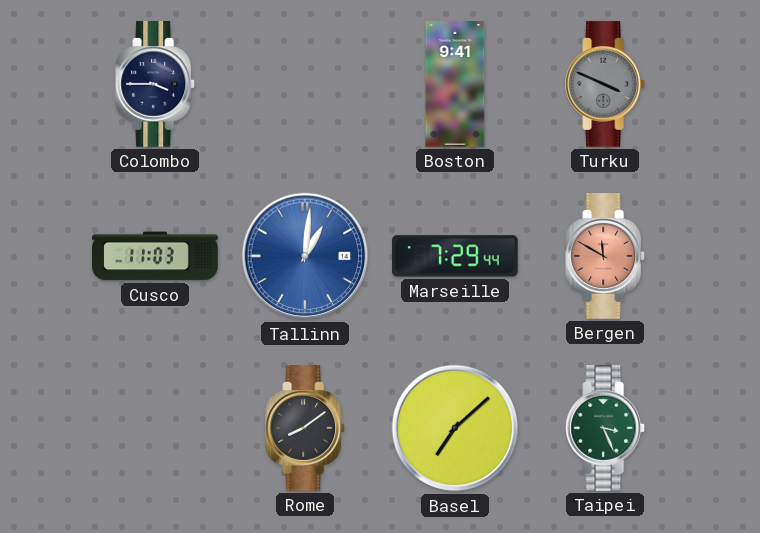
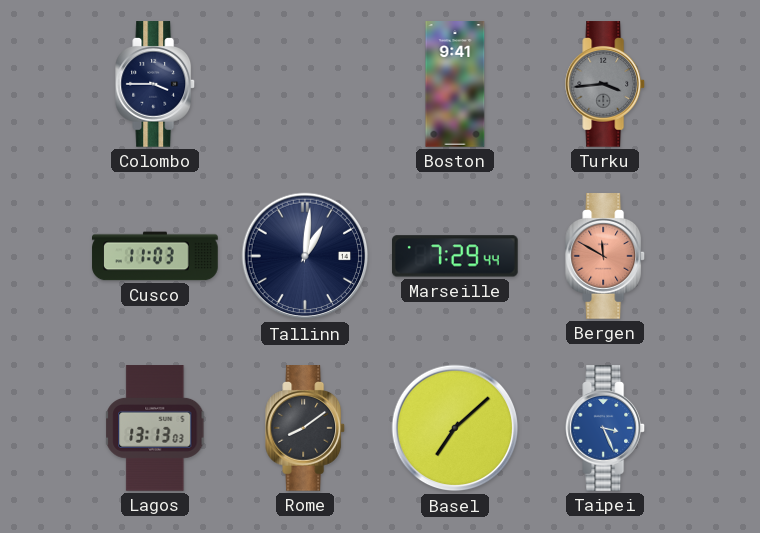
Turku: 3:49 -> 3:44
Tallinn dial: blue -> navy
Lagos: none -> 13:13
Taipei dial: green -> blue
